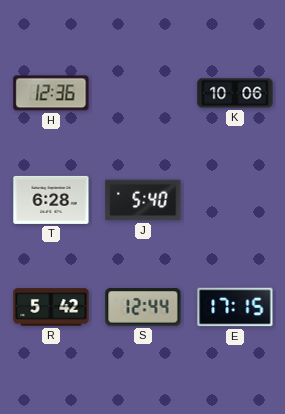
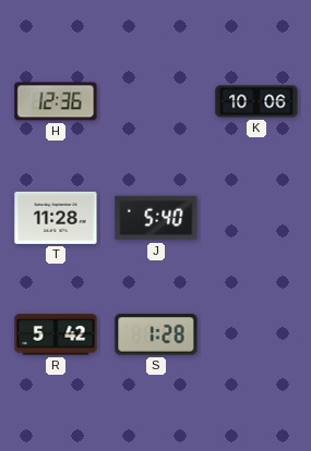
T: 6:28 -> 11:28
S: 12:44 -> 1:28
E: 17:15 -> none
